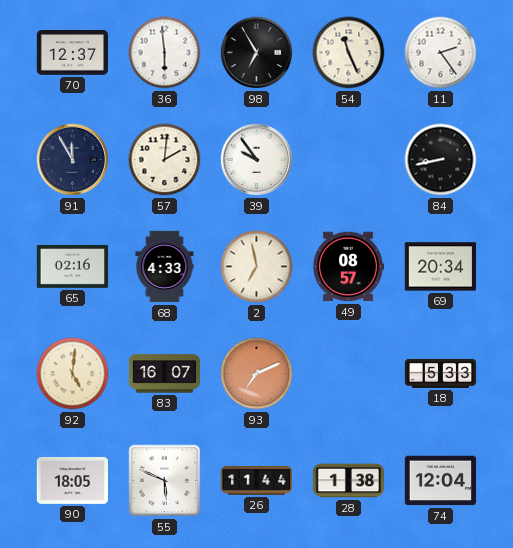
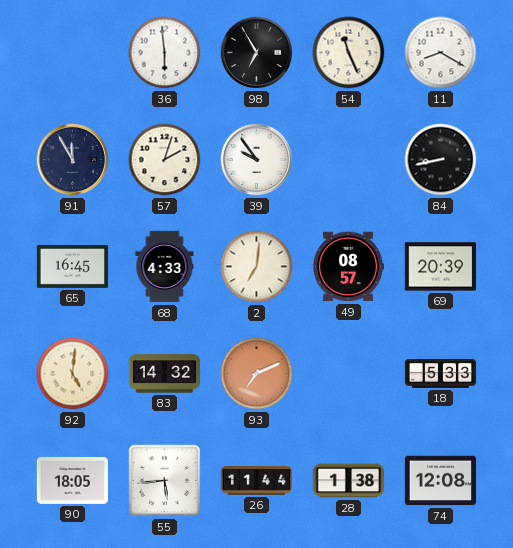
70: 12:37 -> none
11: 2:24 -> 8:20
57: 2:01 -> 2:03
65: 02:16 -> 16:45
2: 6:58 -> 7:01
69: 20:34 -> 20:39
83: 16:07 -> 14:32
55: 5:49 -> 5:44
74: 12:04 -> 12:08
